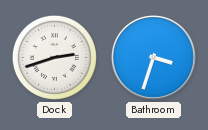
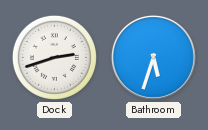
Bathroom: 3:33 -> 5:33
